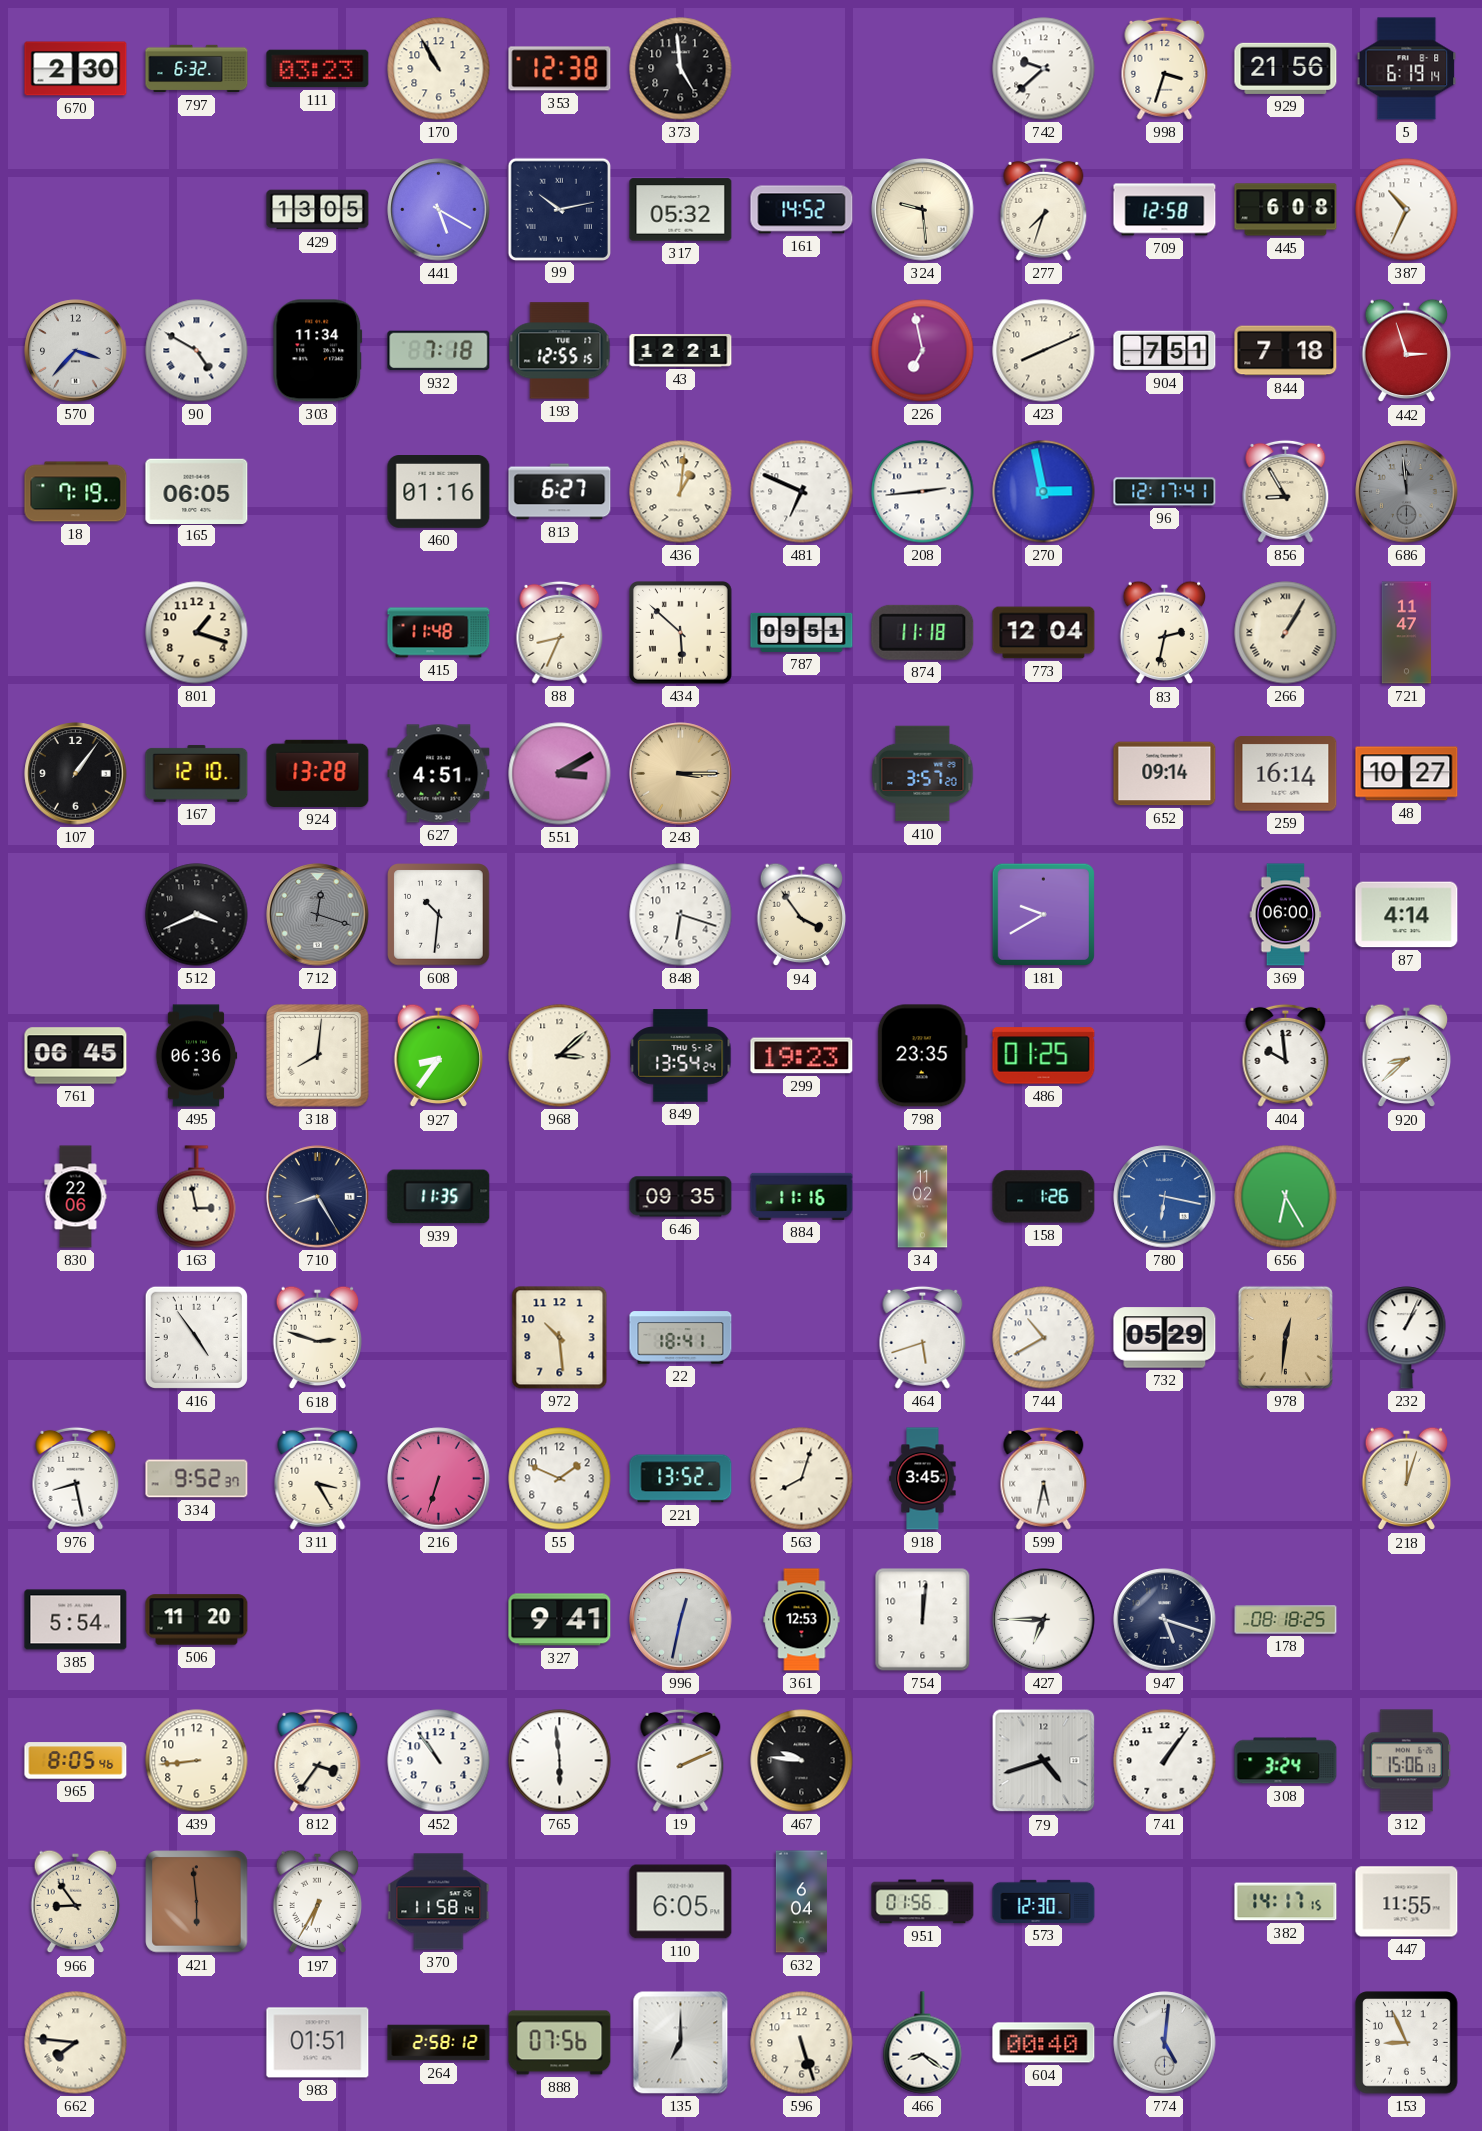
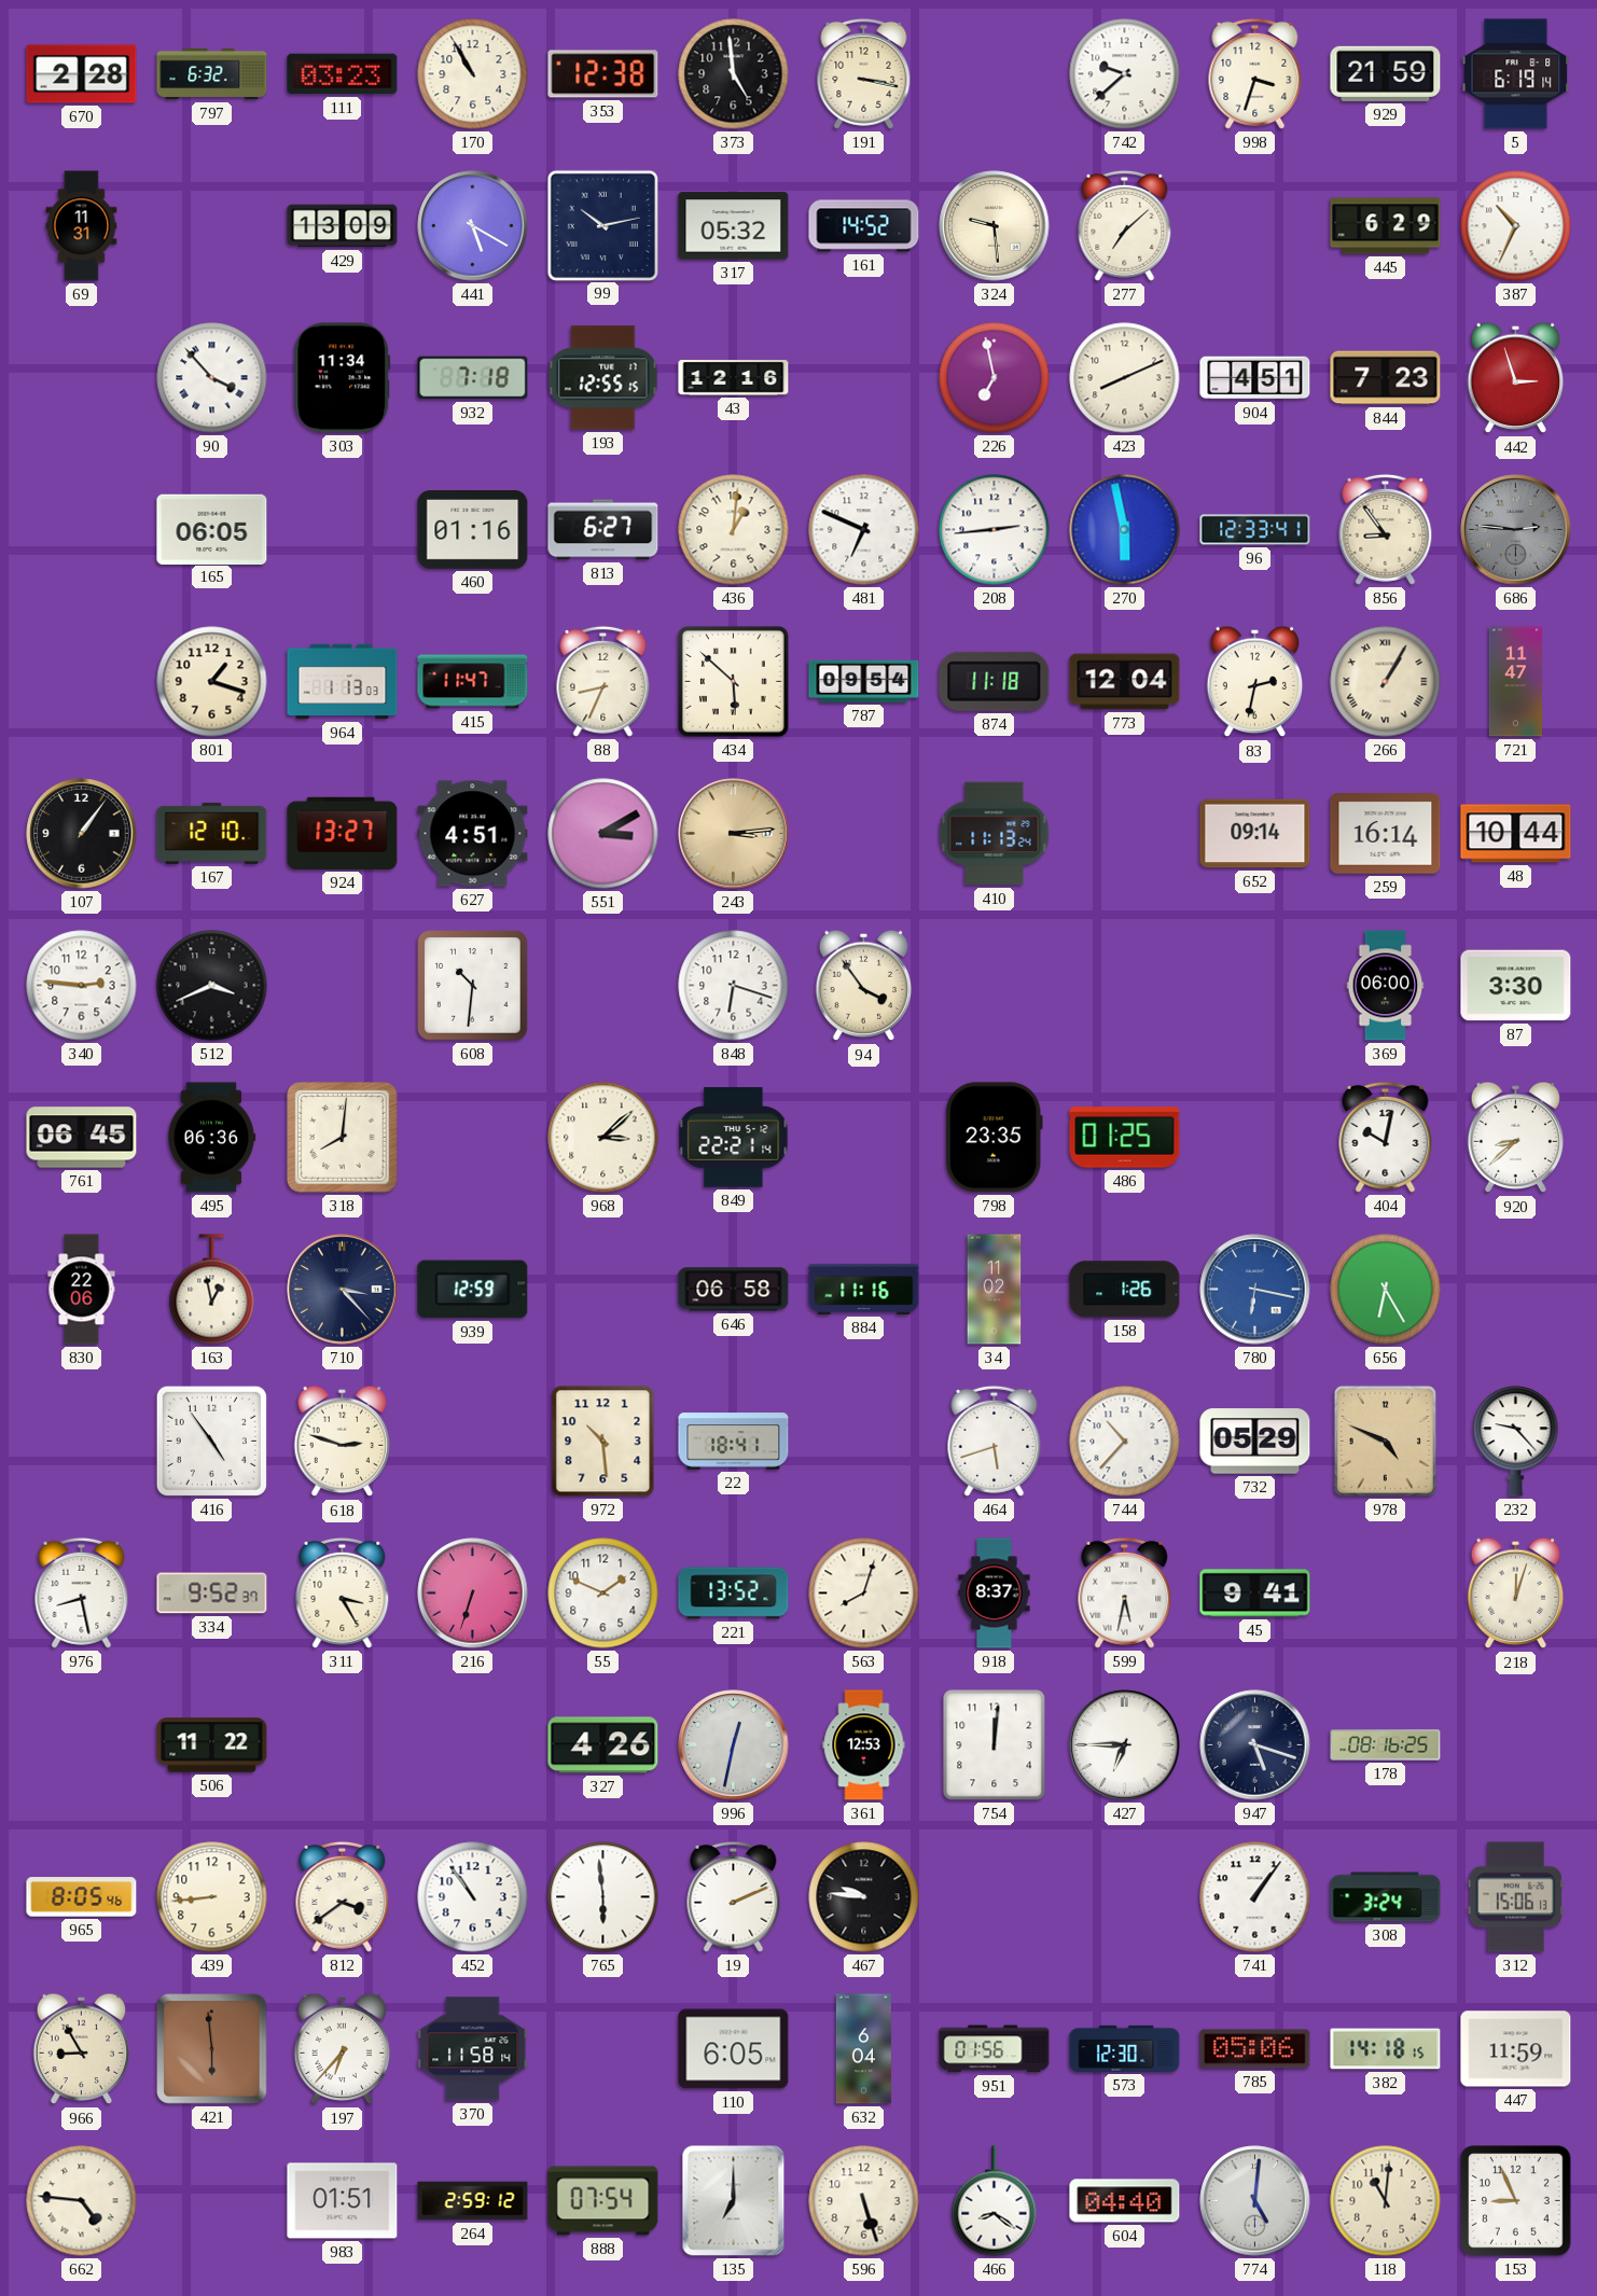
670: 2:30 -> 2:28
191: none -> 3:17
929: 21:56 -> 21:59
69: none -> 11:31
429: 13:05 -> 13:09
277: 7:33 -> 7:08
709: 12:58 -> none
445: 6:08 -> 6:29
570: 3:37 -> none
90: 4:50 -> 3:53
43: 12:21 -> 12:16
904: 7:51 -> 4:51
844: 7:18 -> 7:23
18: 7:19 -> none
270: 2:58 -> 5:58
96: 12:17 -> 12:33
856: 8:55 -> 8:54
686: 11:59 -> 2:46
964: none -> 1:13
415: 11:48 -> 11:47
787: 09:51 -> 09:54
924: 13:28 -> 13:27
243: 3:15 -> 3:14
410: 3:57 -> 11:13
48: 10:27 -> 10:44
340: none -> 2:46
712: 12:18 -> none
181: 9:40 -> none
87: 4:14 -> 3:30
927: 8:36 -> none
849: 13:54 -> 22:21
299: 19:23 -> none
404: 9:59 -> 10:02
163: 2:58 -> 12:58
710: 8:25 -> 3:23
939: 11:35 -> 12:59
646: 09:35 -> 06:58
744: 10:40 -> 10:37
978: 12:31 -> 4:49
232: 1:04 -> 9:23
918: 3:45 -> 8:37
45: none -> 9:41
385: 5:54 -> none
506: 11:20 -> 11:22
327: 9:41 -> 4:26
178: 08:18 -> 08:16
812: 3:36 -> 3:39
79: 4:42 -> none
966: 8:54 -> 8:55
197: 6:35 -> 6:37
785: none -> 05:06
382: 14:17 -> 14:18
447: 11:55 -> 11:59
662: 7:46 -> 4:46
264: 2:58 -> 2:59
888: 07:56 -> 07:54
604: 00:40 -> 04:40
118: none -> 11:01
